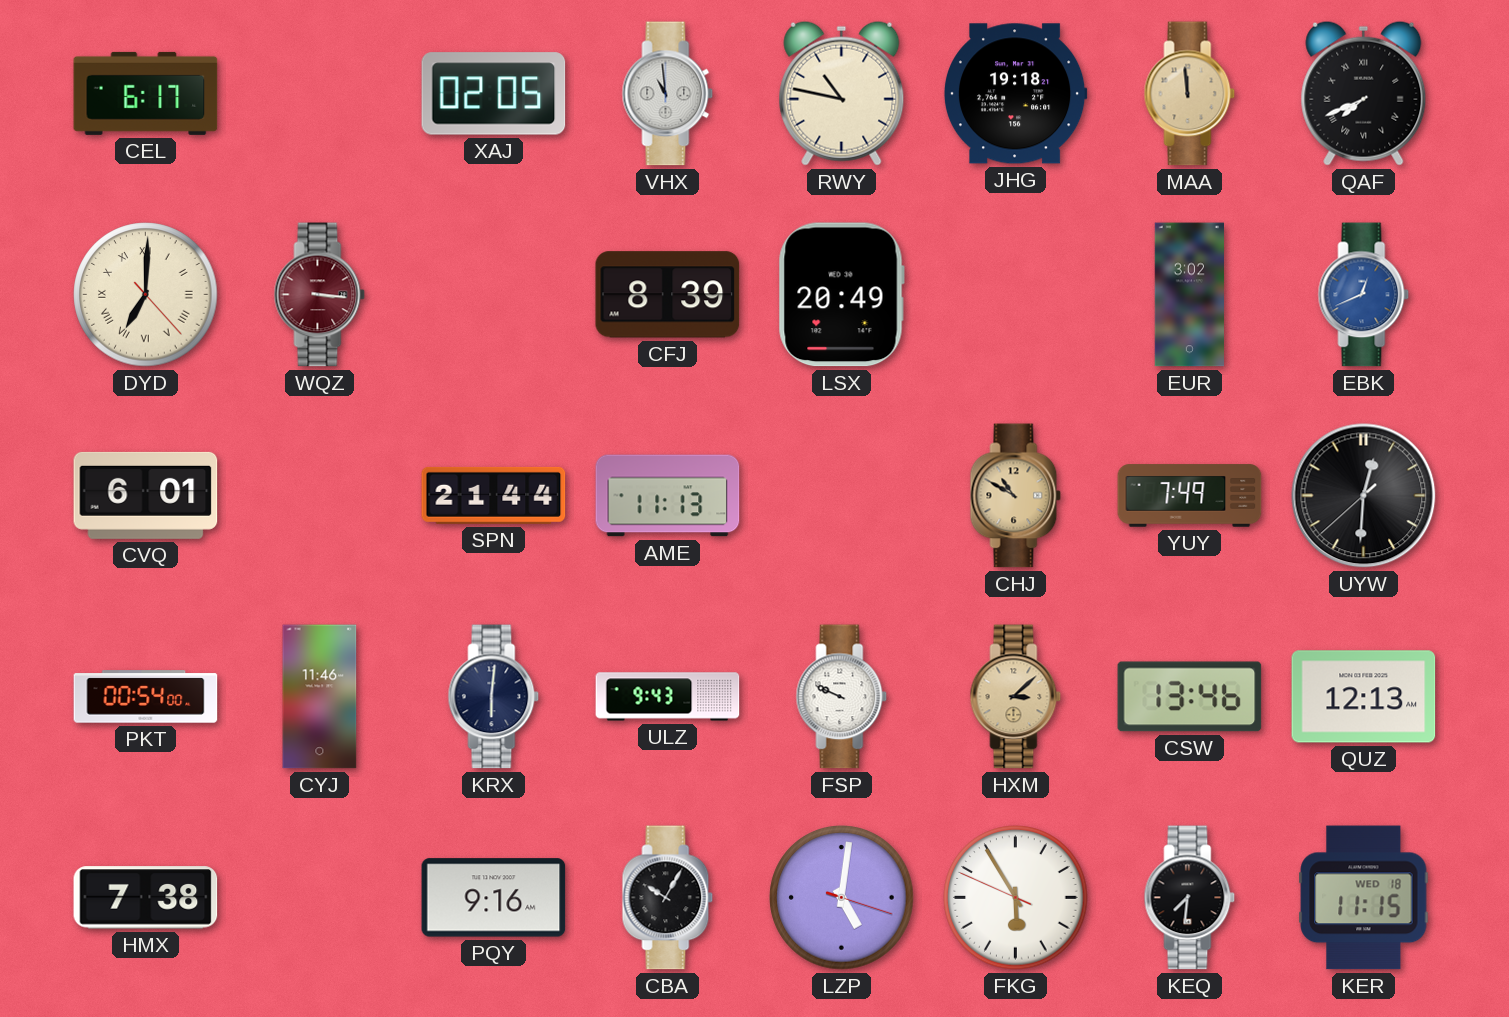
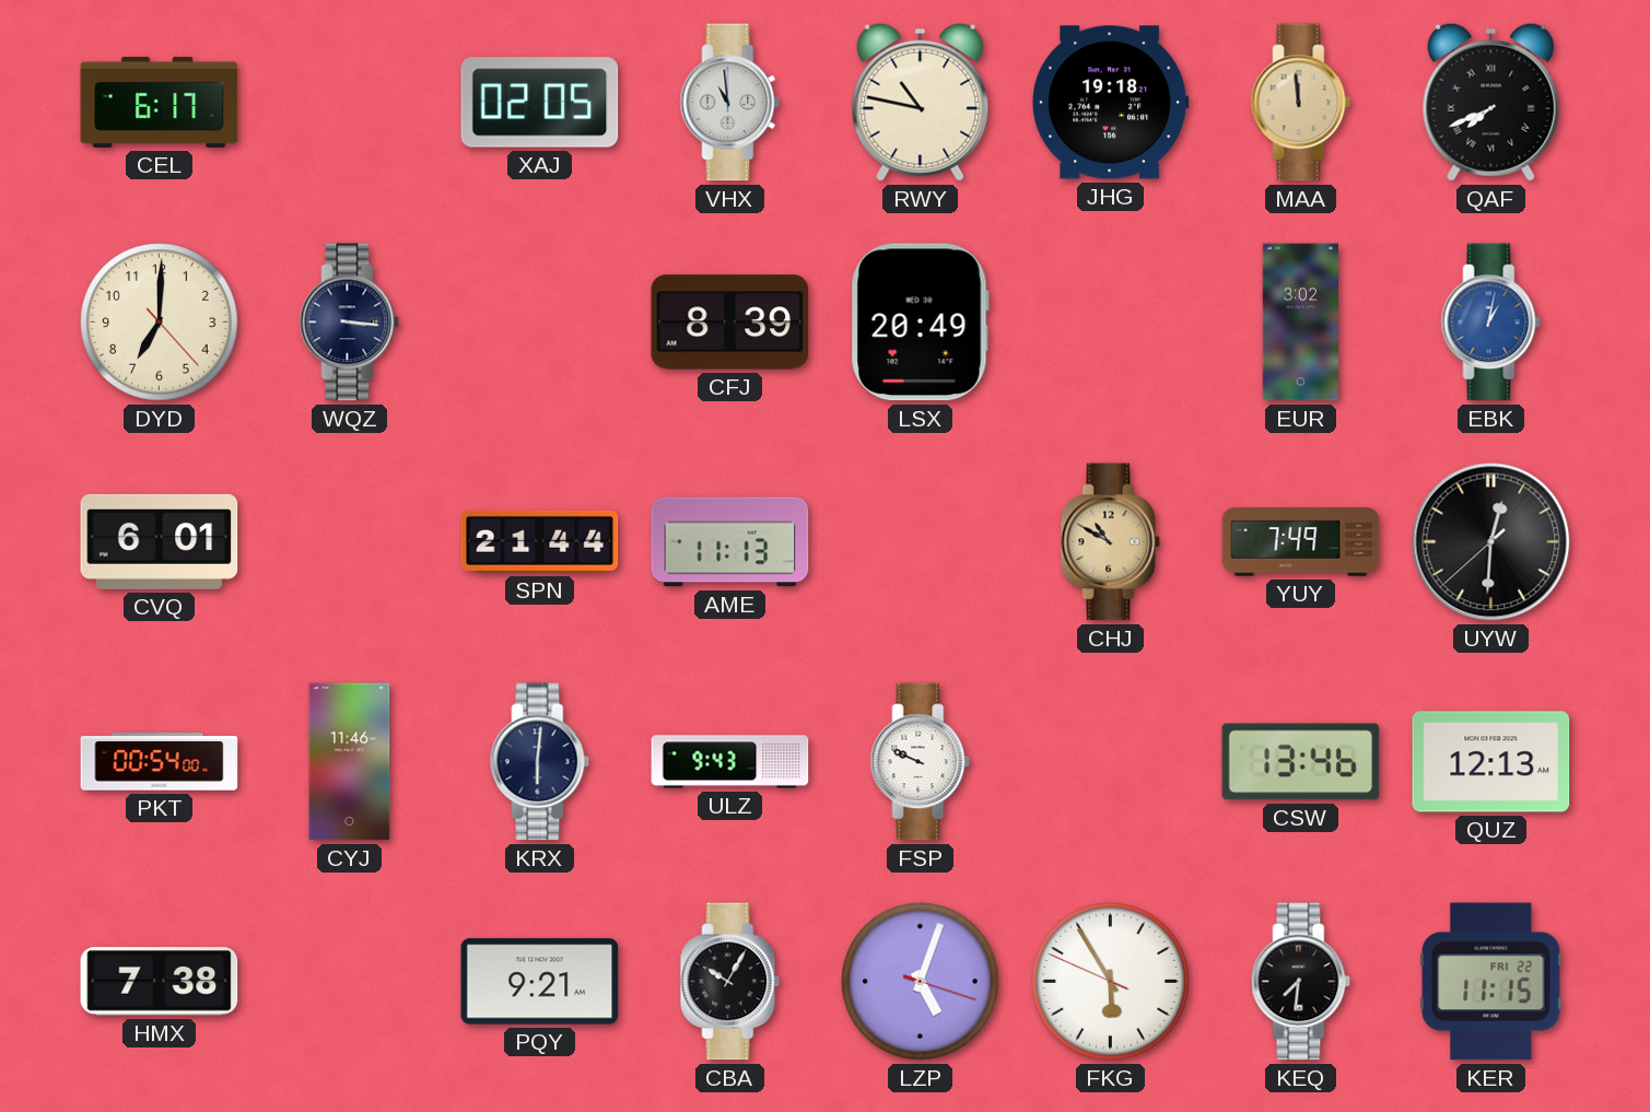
DYD numerals: Roman -> Arabic
WQZ dial: burgundy -> navy
EBK: 12:41 -> 1:02
HXM: 3:08 -> none
PQY: 9:16 -> 9:21
LZP: 5:01 -> 5:03
KER date: WED 18 -> FRI 22
